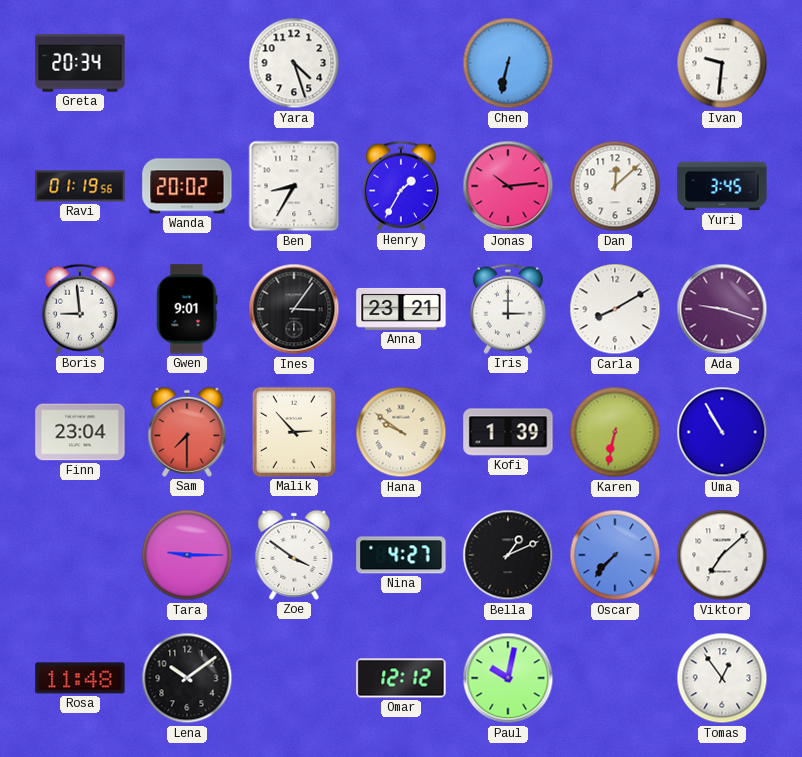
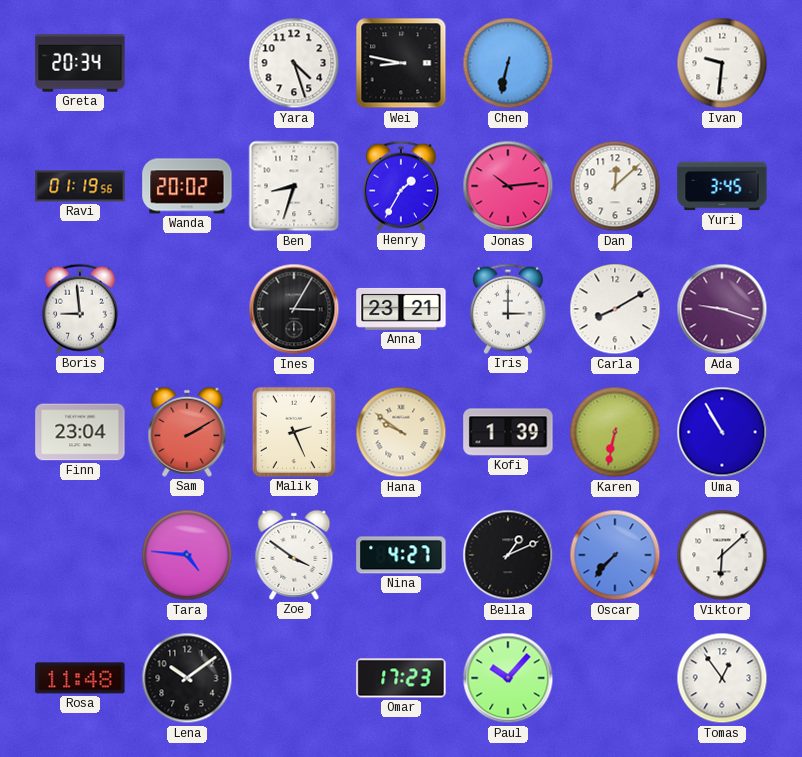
Wei: none -> 8:47
Ben: 8:35 -> 8:33
Gwen: 9:01 -> none
Ines: 3:06 -> 3:05
Sam: 7:30 -> 2:10
Malik: 2:53 -> 2:26
Tara: 9:15 -> 4:46
Viktor: 7:08 -> 6:08
Omar: 12:12 -> 17:23
Paul: 10:02 -> 10:07
